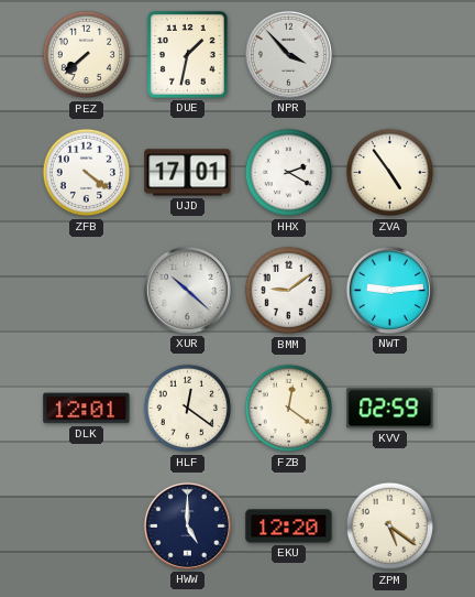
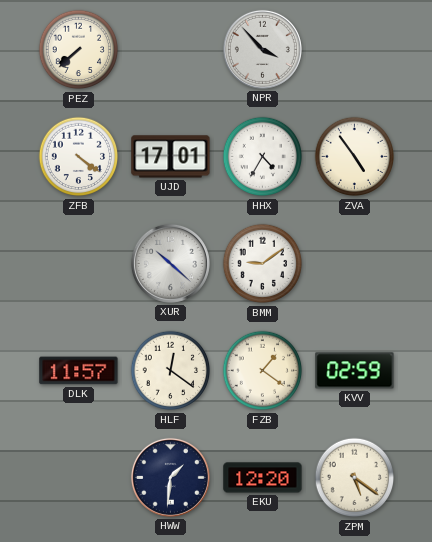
DUE: 1:32 -> none
HHX: 2:20 -> 4:35
NWT: 9:14 -> none
DLK: 12:01 -> 11:57
FZB: 12:21 -> 1:21
HWW: 5:00 -> 1:31
